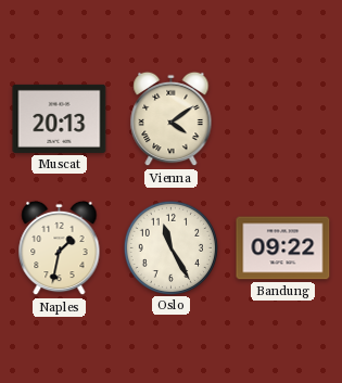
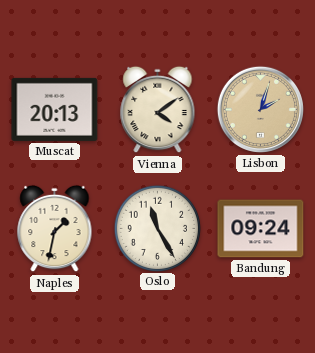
Lisbon: none -> 2:03
Bandung: 09:22 -> 09:24
